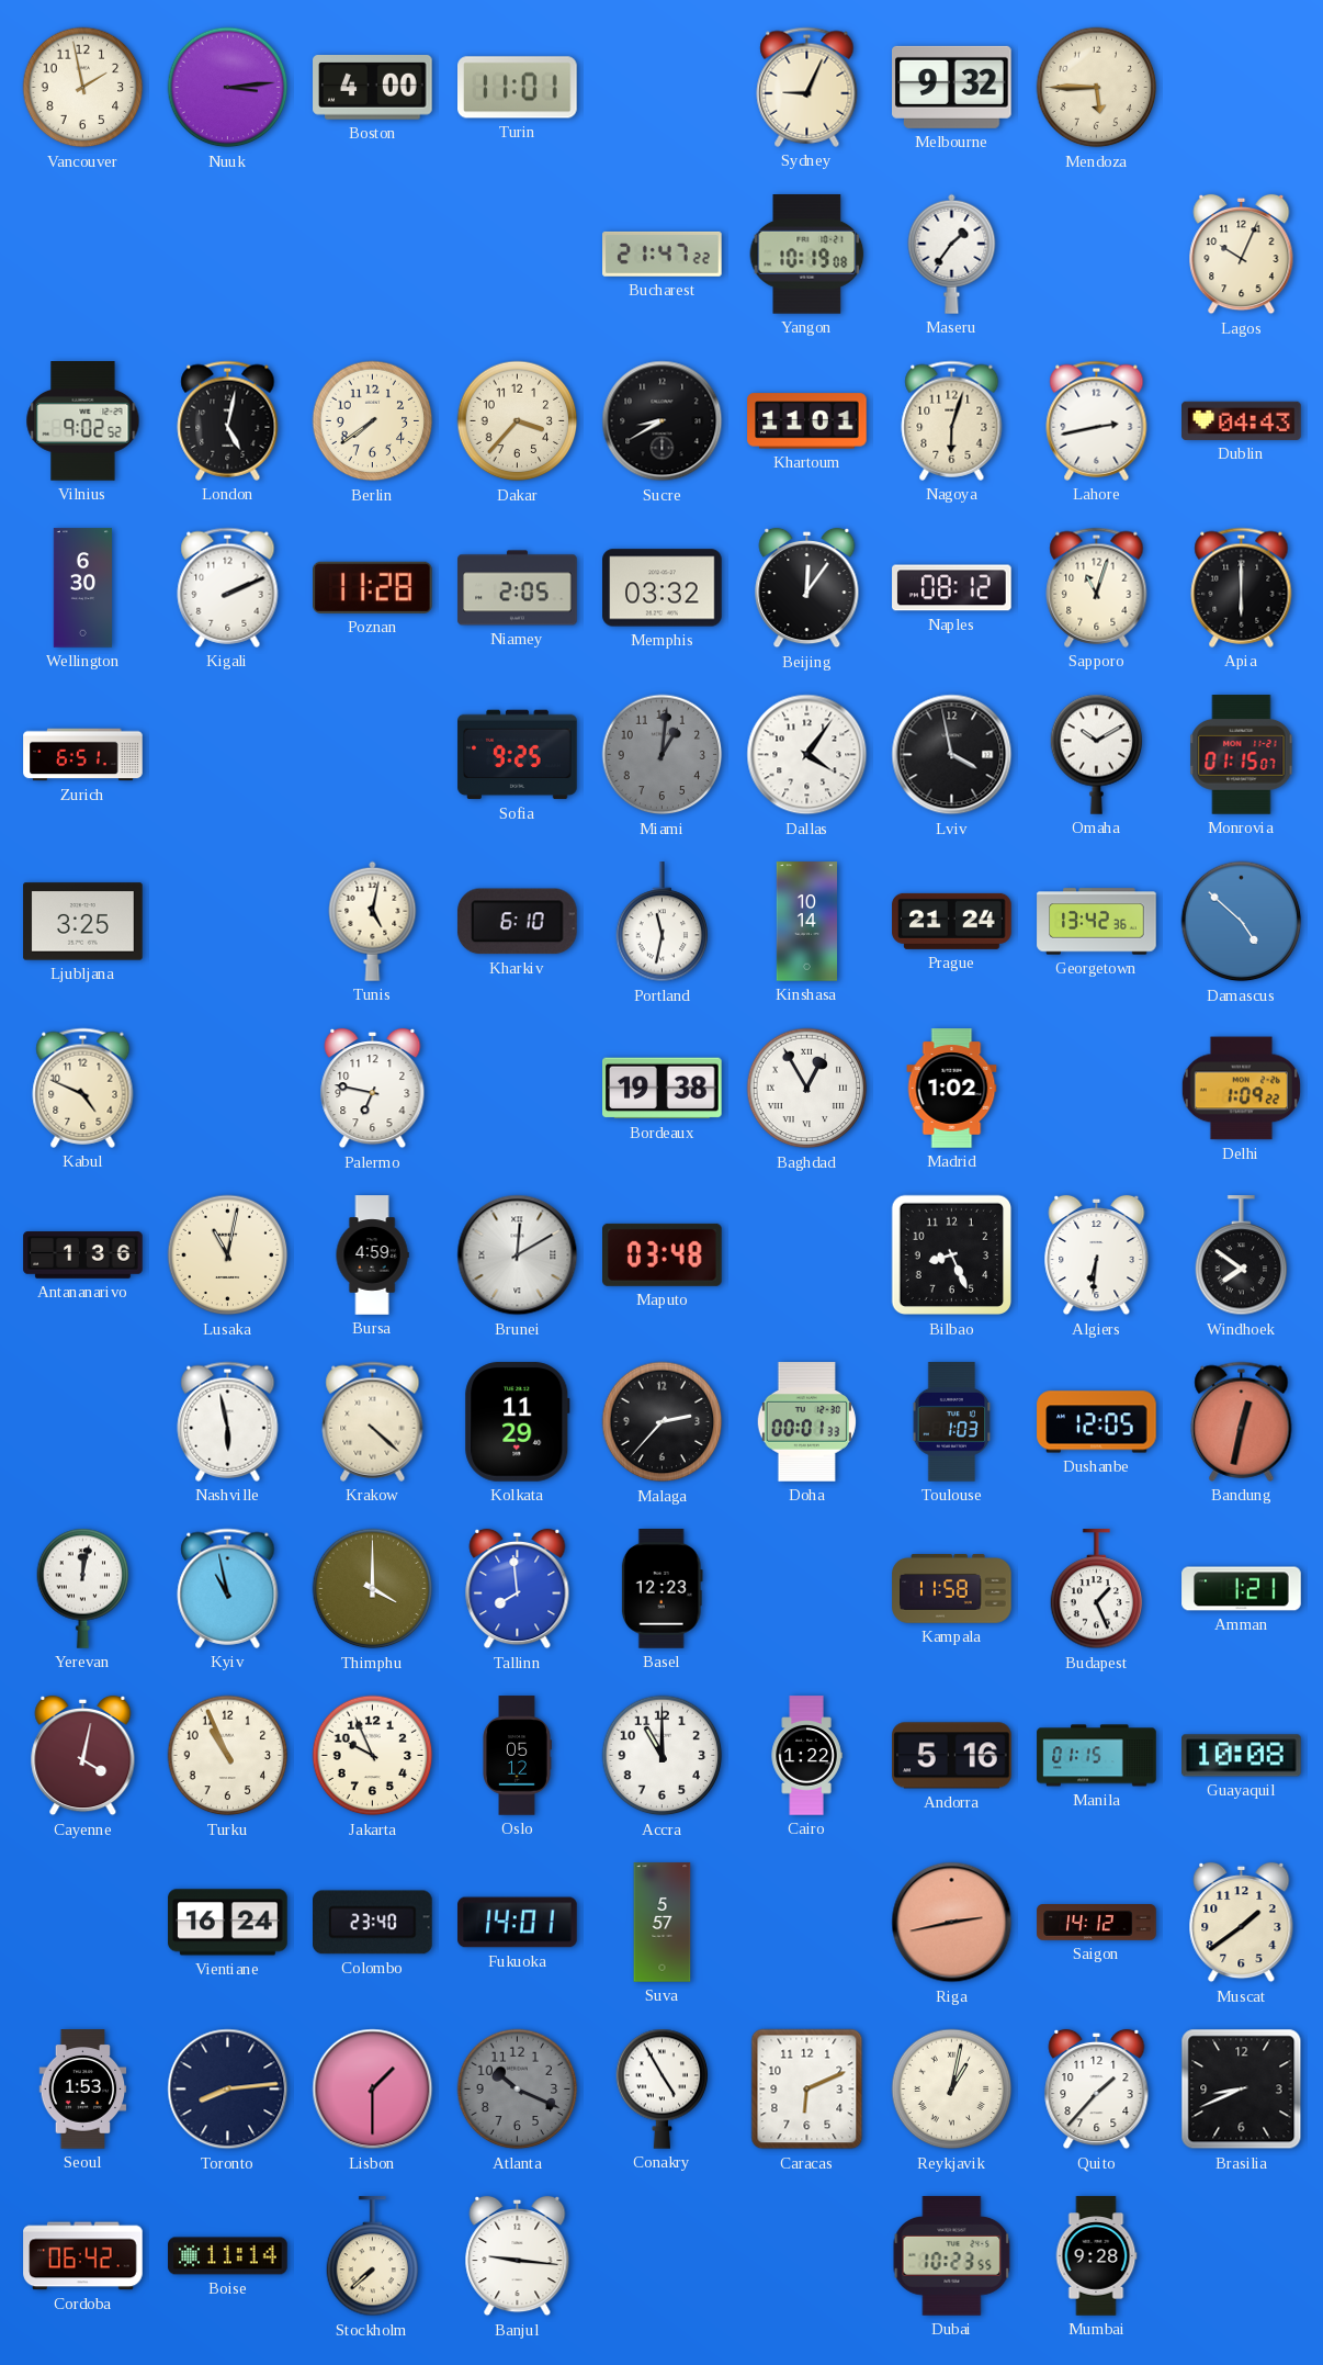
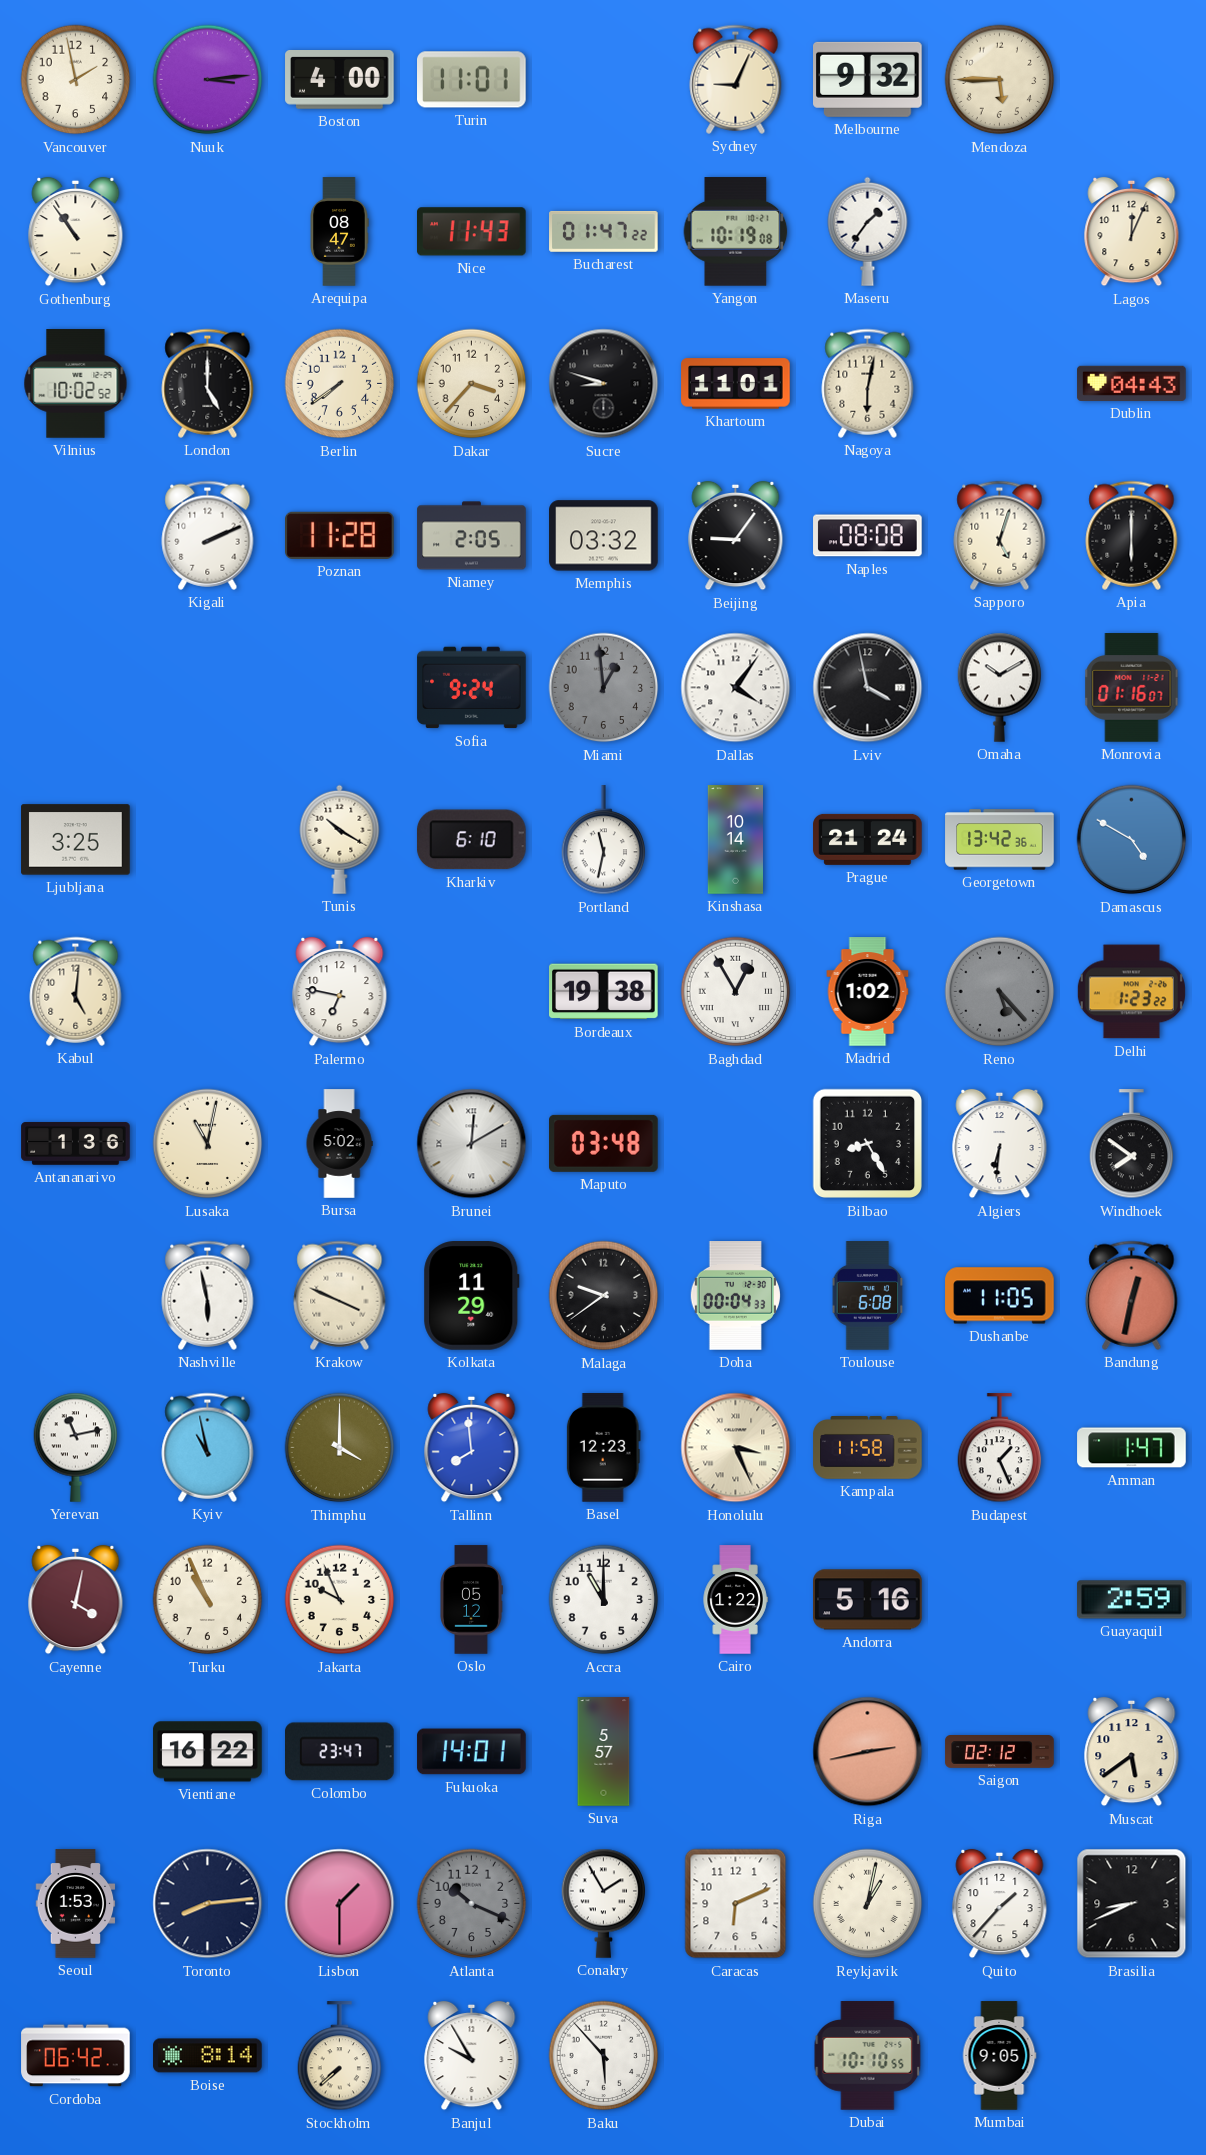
Gothenburg: none -> 10:54
Arequipa: none -> 08:47
Nice: none -> 11:43
Bucharest: 21:47 -> 01:47
Lagos: 10:04 -> 12:04
Vilnius: 9:02 -> 10:02
London: 5:02 -> 5:00
Sucre: 8:40 -> 8:48
Nagoya: 6:03 -> 6:02
Lahore: 2:43 -> none
Wellington: 6:30 -> none
Beijing: 12:06 -> 9:06
Naples: 08:12 -> 08:08
Sapporo: 11:03 -> 5:03
Zurich: 6:51 -> none
Sofia: 9:25 -> 9:24
Miami: 1:01 -> 12:59
Monrovia: 01:15 -> 01:16
Tunis: 5:02 -> 10:20
Damascus: 4:52 -> 4:50
Kabul: 4:49 -> 5:01
Reno: none -> 5:23
Delhi: 1:09 -> 1:23
Bursa: 4:59 -> 5:02
Bilbao: 8:26 -> 8:25
Krakow: 4:22 -> 3:49
Malaga: 2:37 -> 9:39
Doha: 00:01 -> 00:04
Toulouse: 1:03 -> 6:08
Dushanbe: 12:05 -> 11:05
Yerevan: 12:02 -> 11:13
Honolulu: none -> 3:26
Amman: 1:21 -> 1:47
Manila: 01:15 -> none
Guayaquil: 10:08 -> 2:59
Vientiane: 16:24 -> 16:22
Colombo: 23:40 -> 23:47
Saigon: 14:12 -> 02:12
Muscat: 1:39 -> 5:39
Conakry: 4:55 -> 1:55
Boise: 11:14 -> 8:14
Banjul: 9:16 -> 9:55
Baku: none -> 5:53
Dubai: 10:23 -> 10:10
Mumbai: 9:28 -> 9:05
